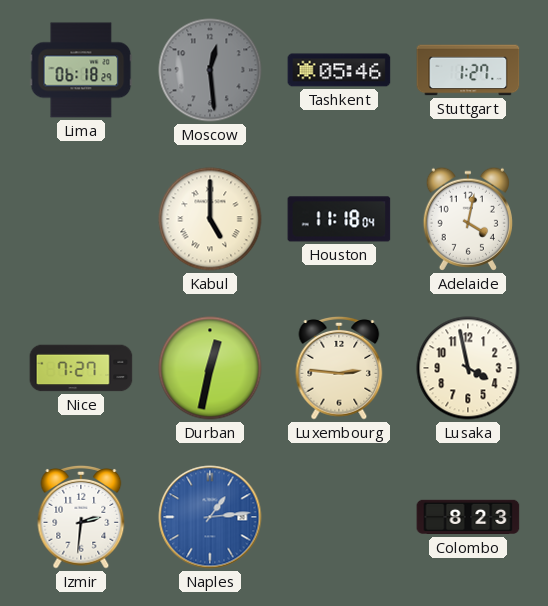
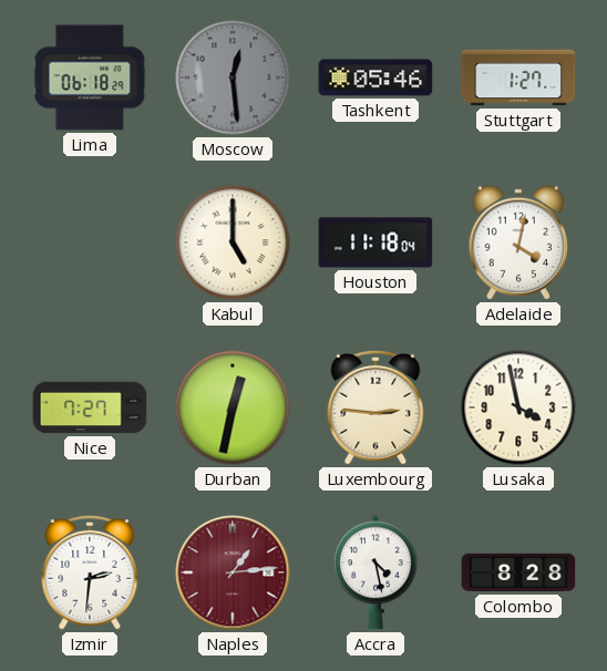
Naples dial: blue -> burgundy
Accra: none -> 4:28
Colombo: 8:23 -> 8:28
